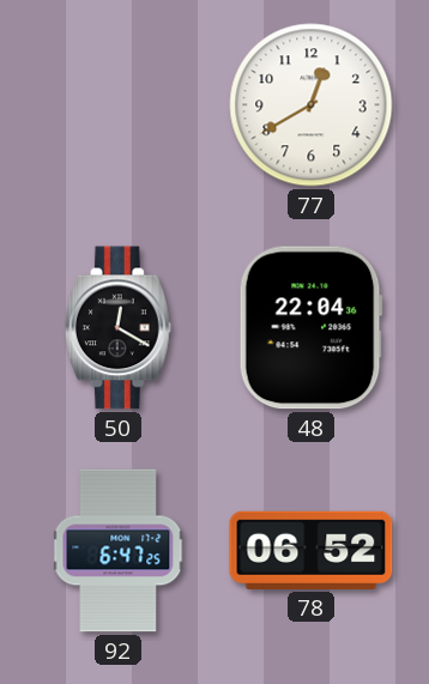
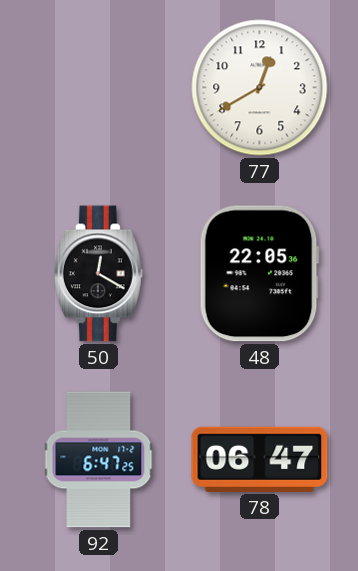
48: 22:04 -> 22:05
78: 06:52 -> 06:47
